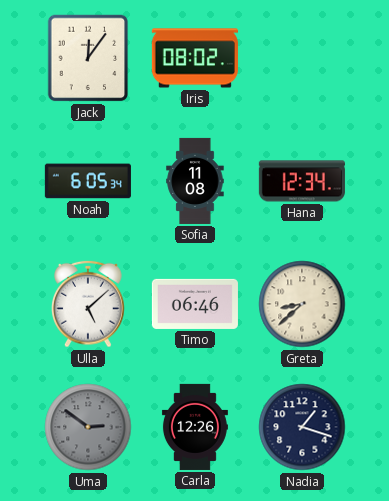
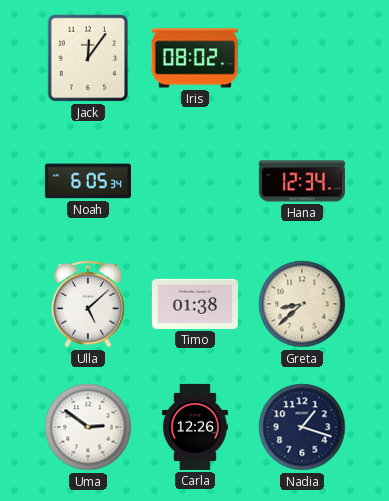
Sofia: 11:08 -> none
Timo: 06:46 -> 01:38
Uma dial: grey -> white
